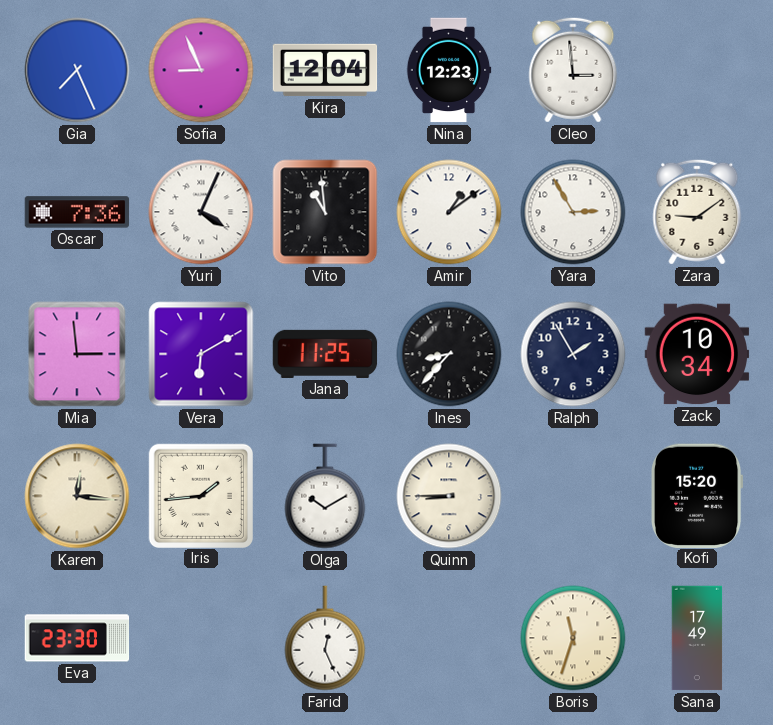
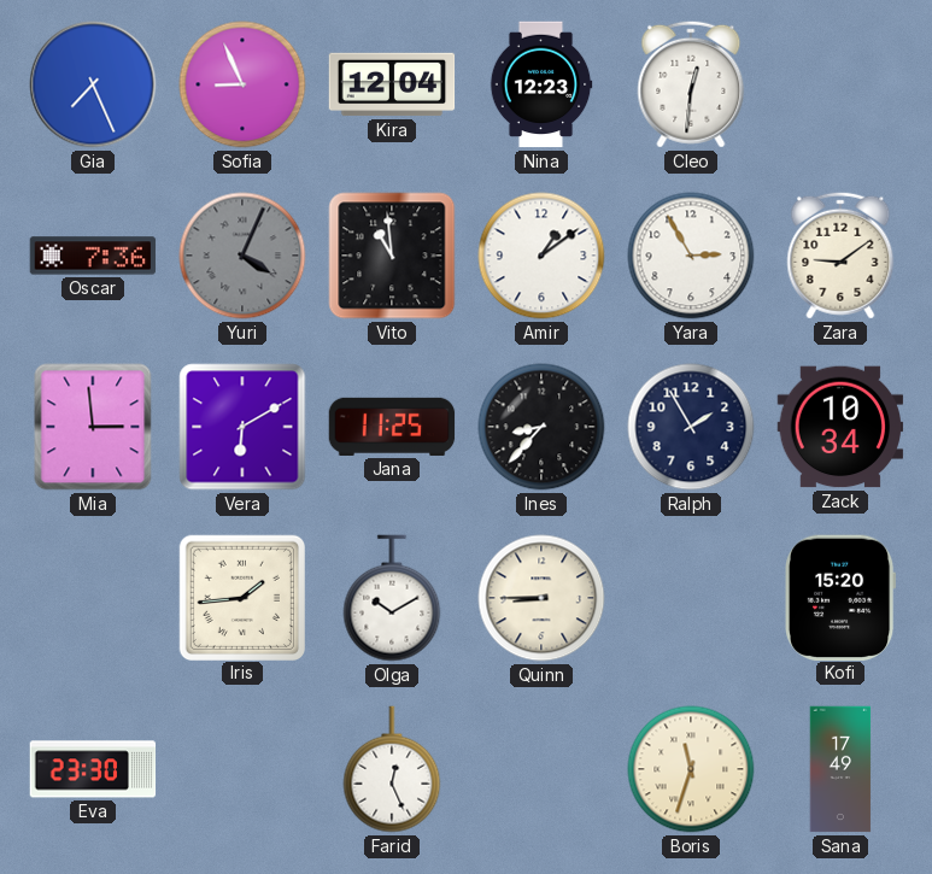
Cleo: 2:59 -> 12:31
Yuri dial: white -> grey
Karen: 12:16 -> none
